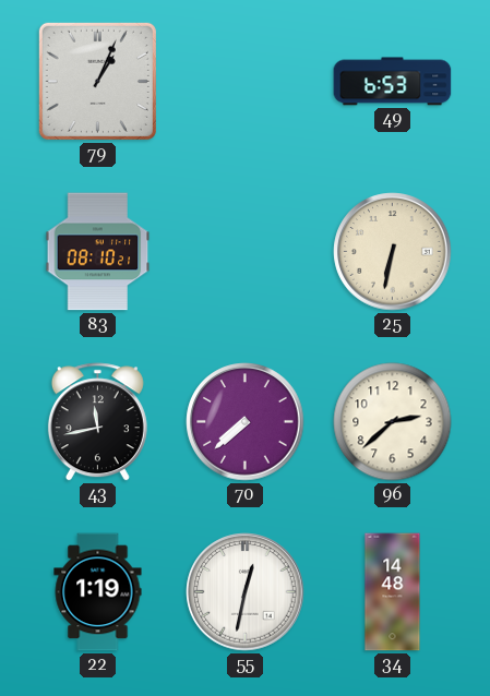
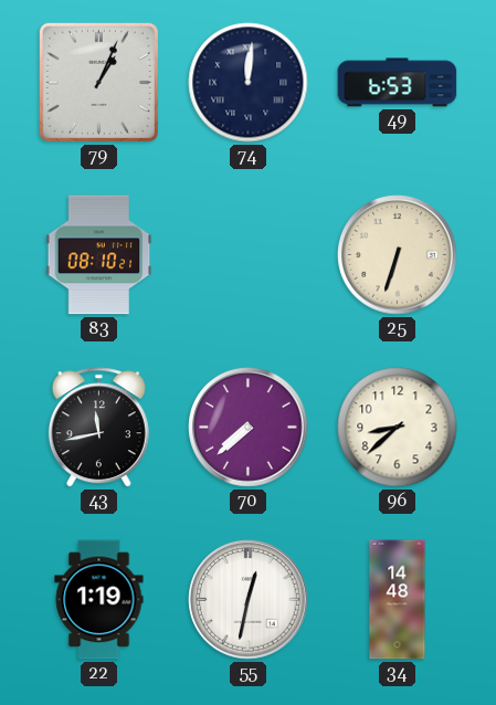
74: none -> 12:01
25: 6:32 -> 6:33
96: 2:38 -> 8:38
